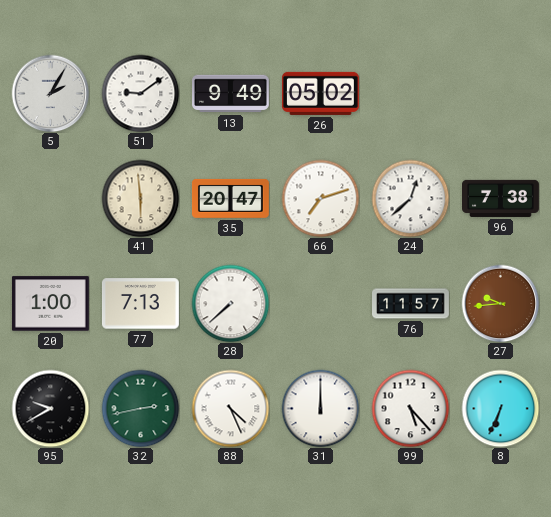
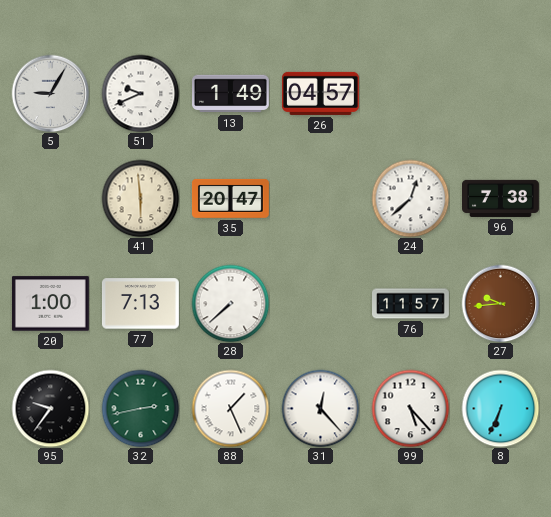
5: 2:05 -> 9:05
51: 9:09 -> 9:41
13: 9:49 -> 1:49
26: 05:02 -> 04:57
66: 7:12 -> none
95: 9:40 -> 9:36
88: 4:26 -> 1:26
31: 12:00 -> 12:23
